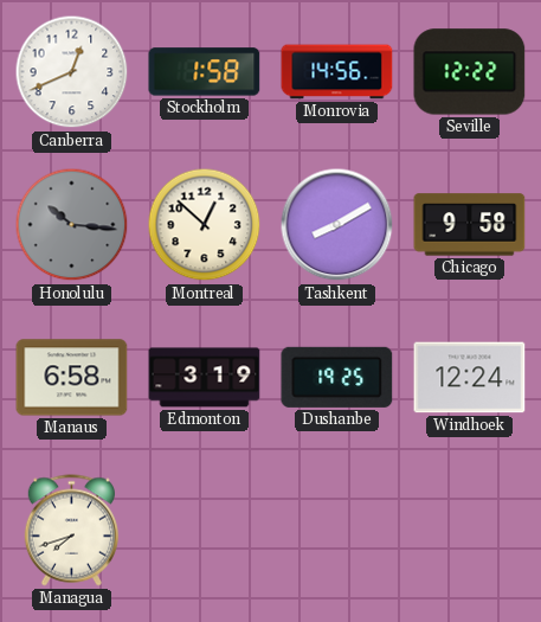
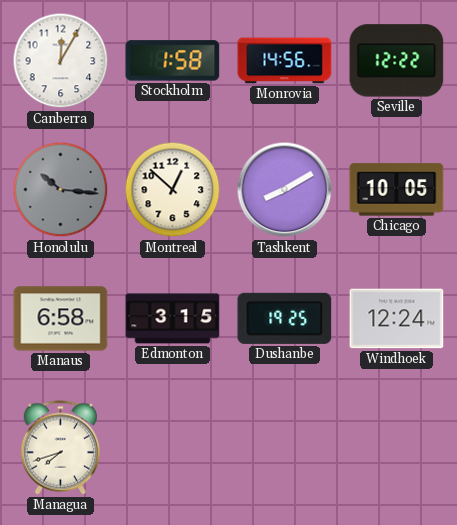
Canberra: 12:41 -> 12:05
Chicago: 9:58 -> 10:05
Edmonton: 3:19 -> 3:15
